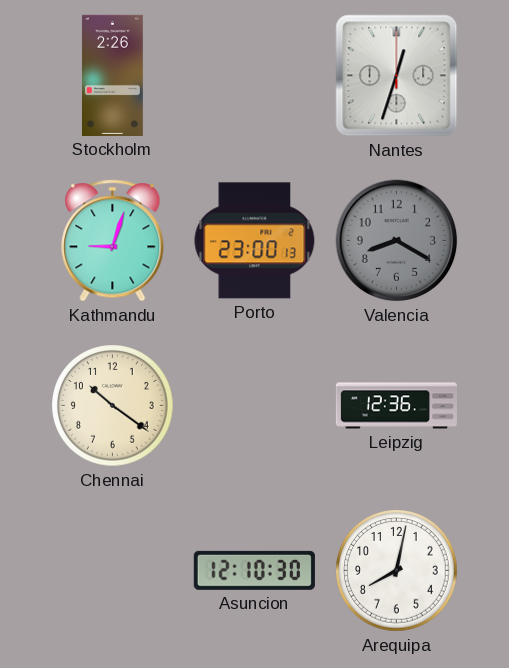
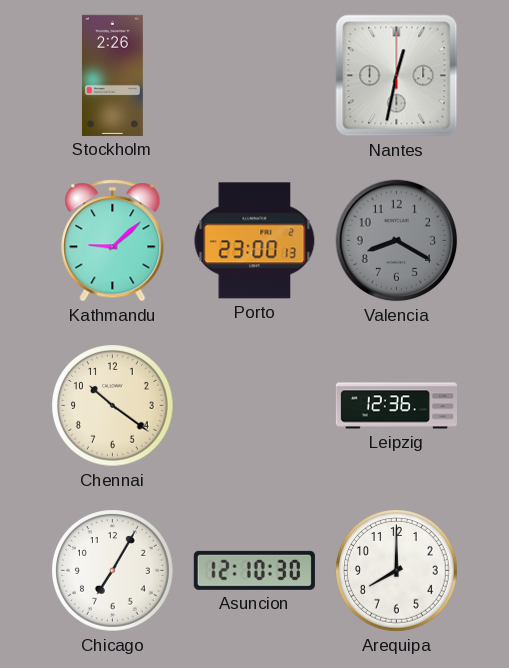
Nantes: 12:33 -> 12:32
Kathmandu: 9:03 -> 9:08
Chicago: none -> 7:05
Arequipa: 8:02 -> 8:00
